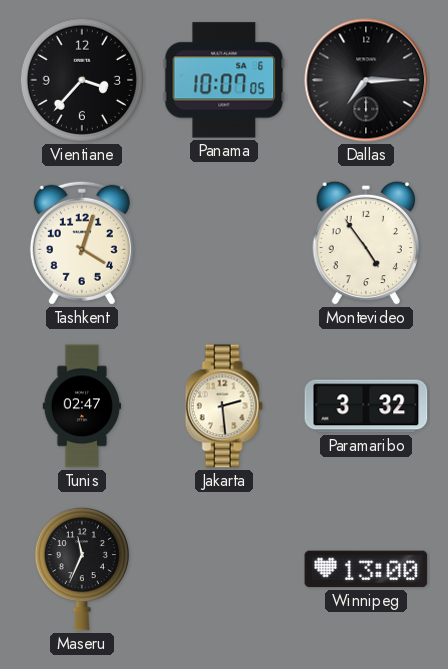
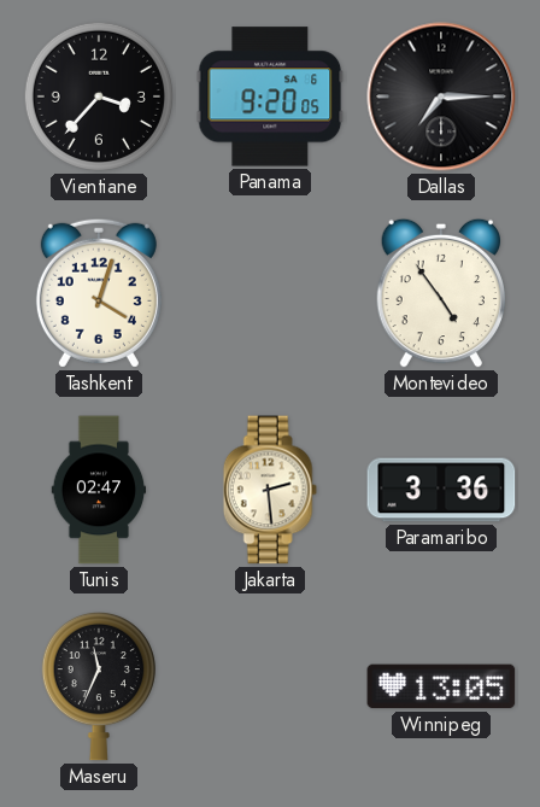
Panama: 10:07 -> 9:20
Paramaribo: 3:32 -> 3:36
Winnipeg: 13:00 -> 13:05
